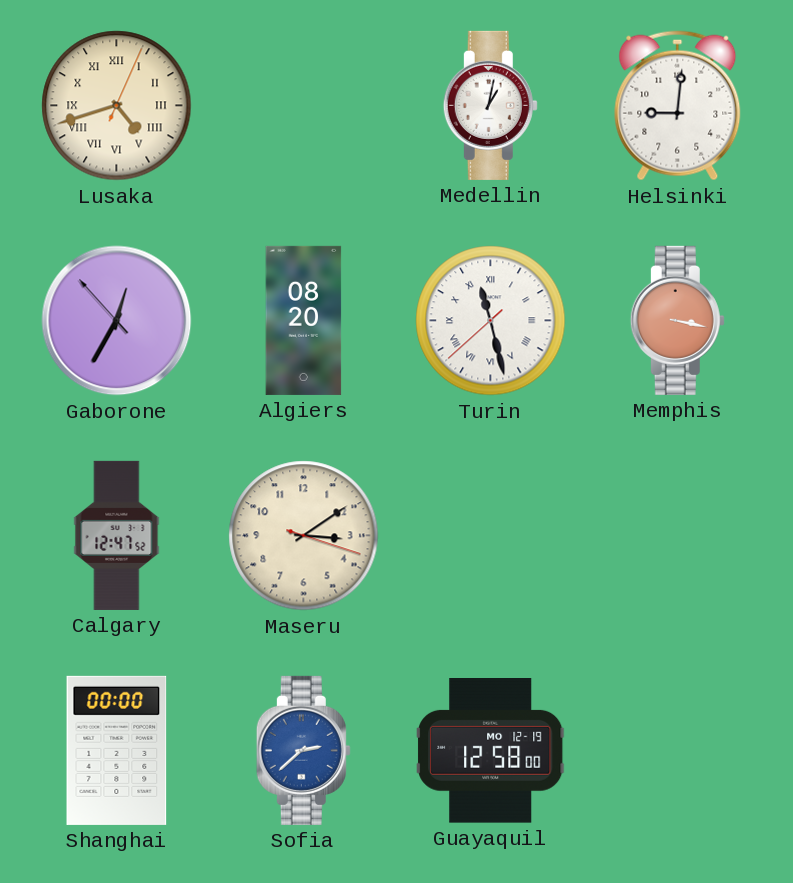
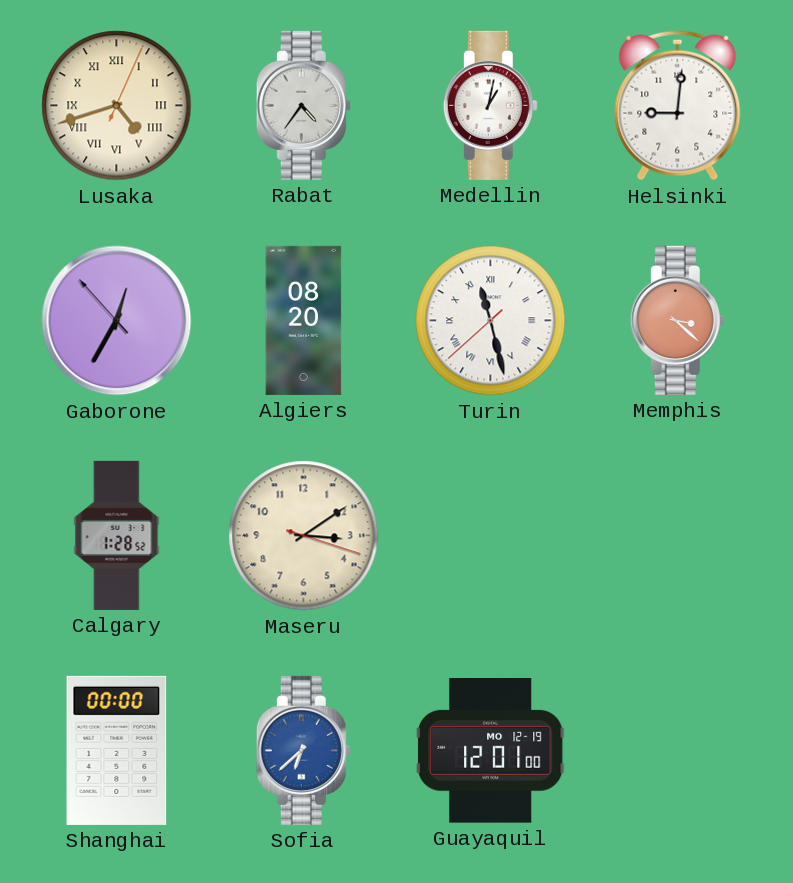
Rabat: none -> 4:36
Memphis: 3:17 -> 3:22
Calgary: 12:47 -> 1:28
Sofia: 2:38 -> 6:38
Guayaquil: 12:58 -> 12:01
